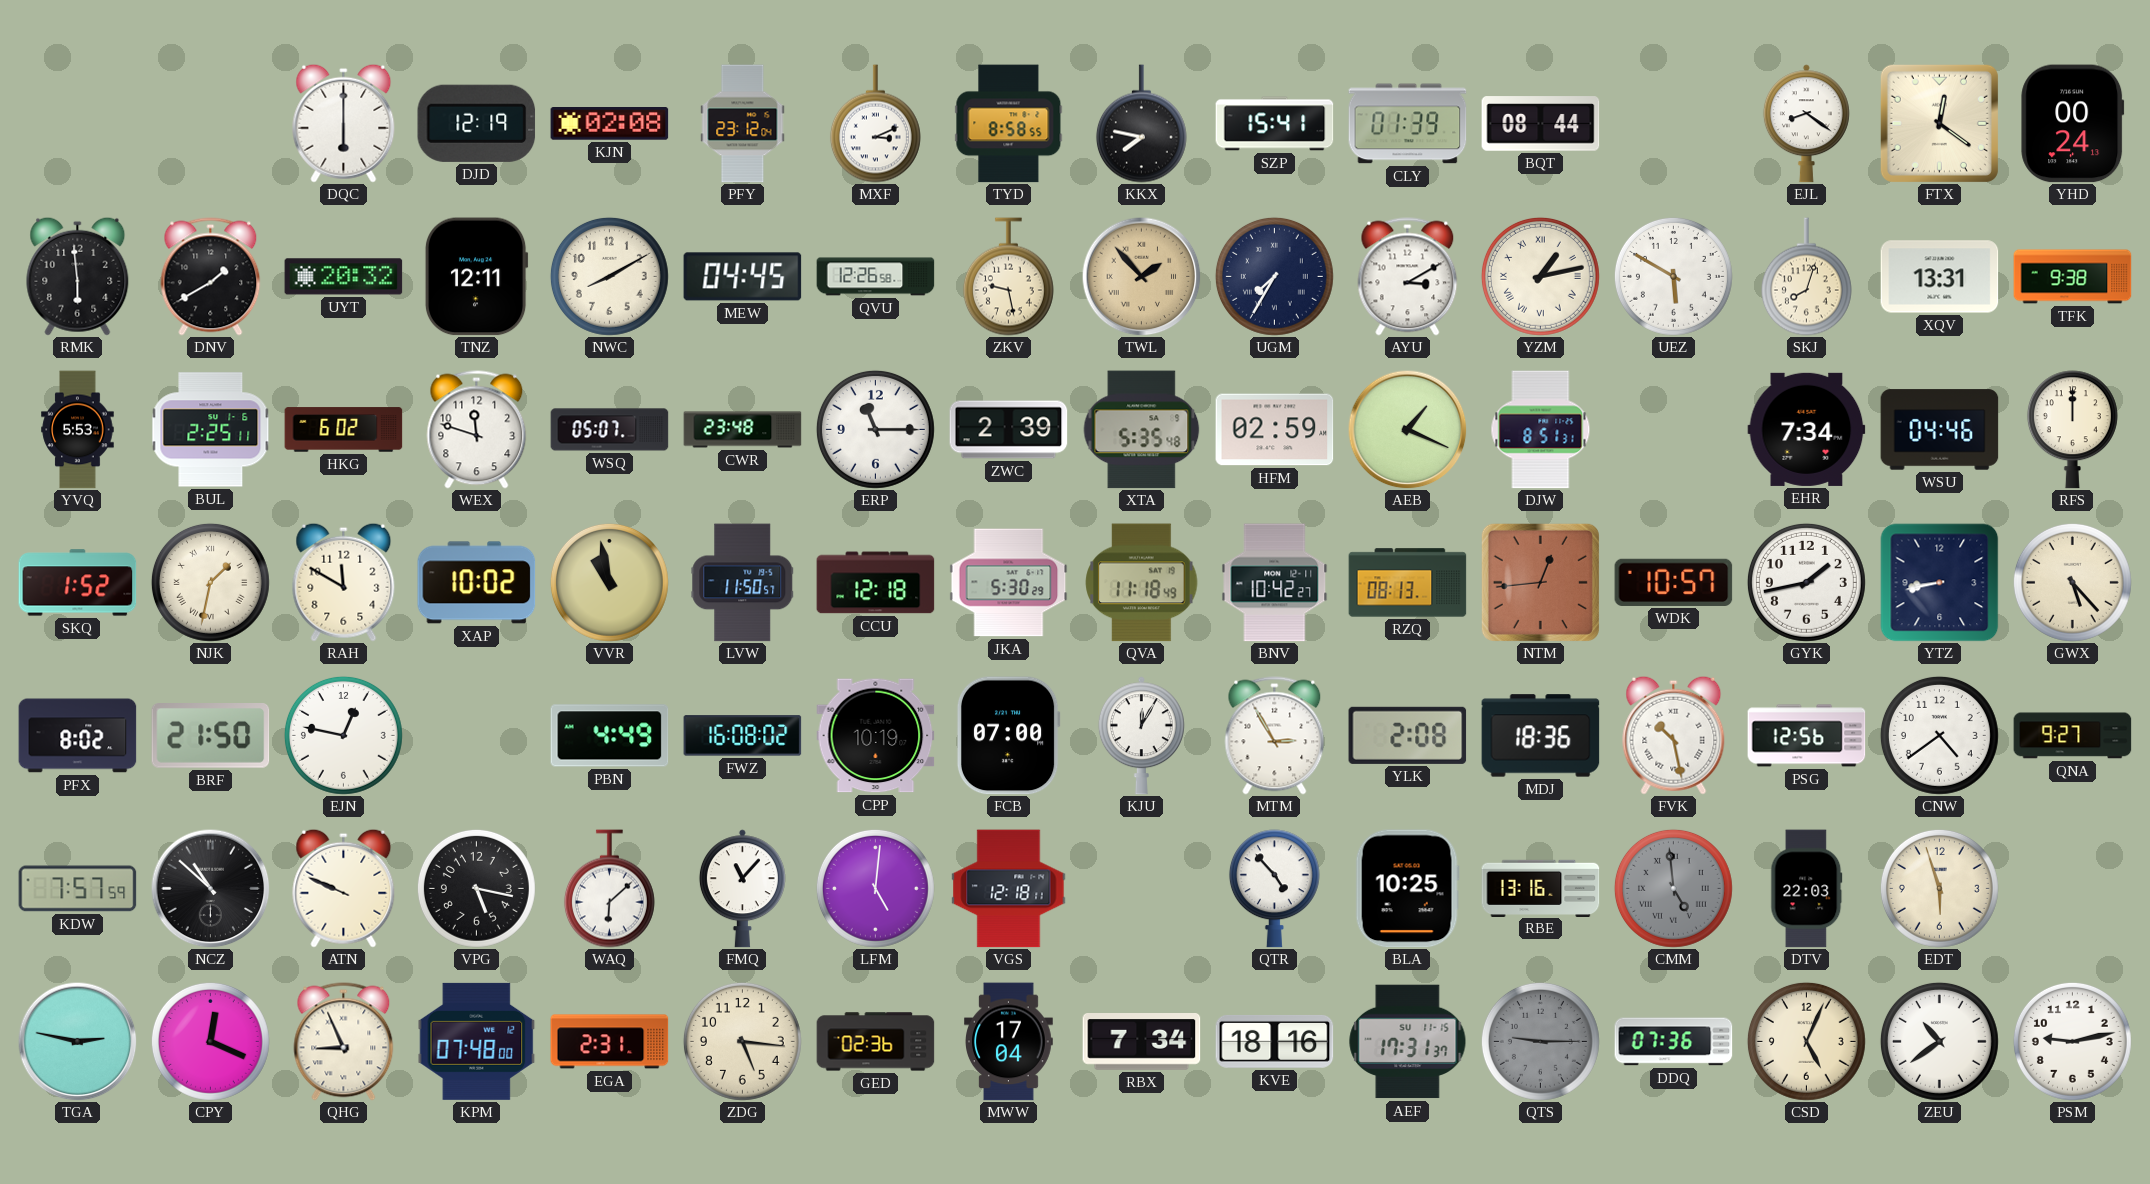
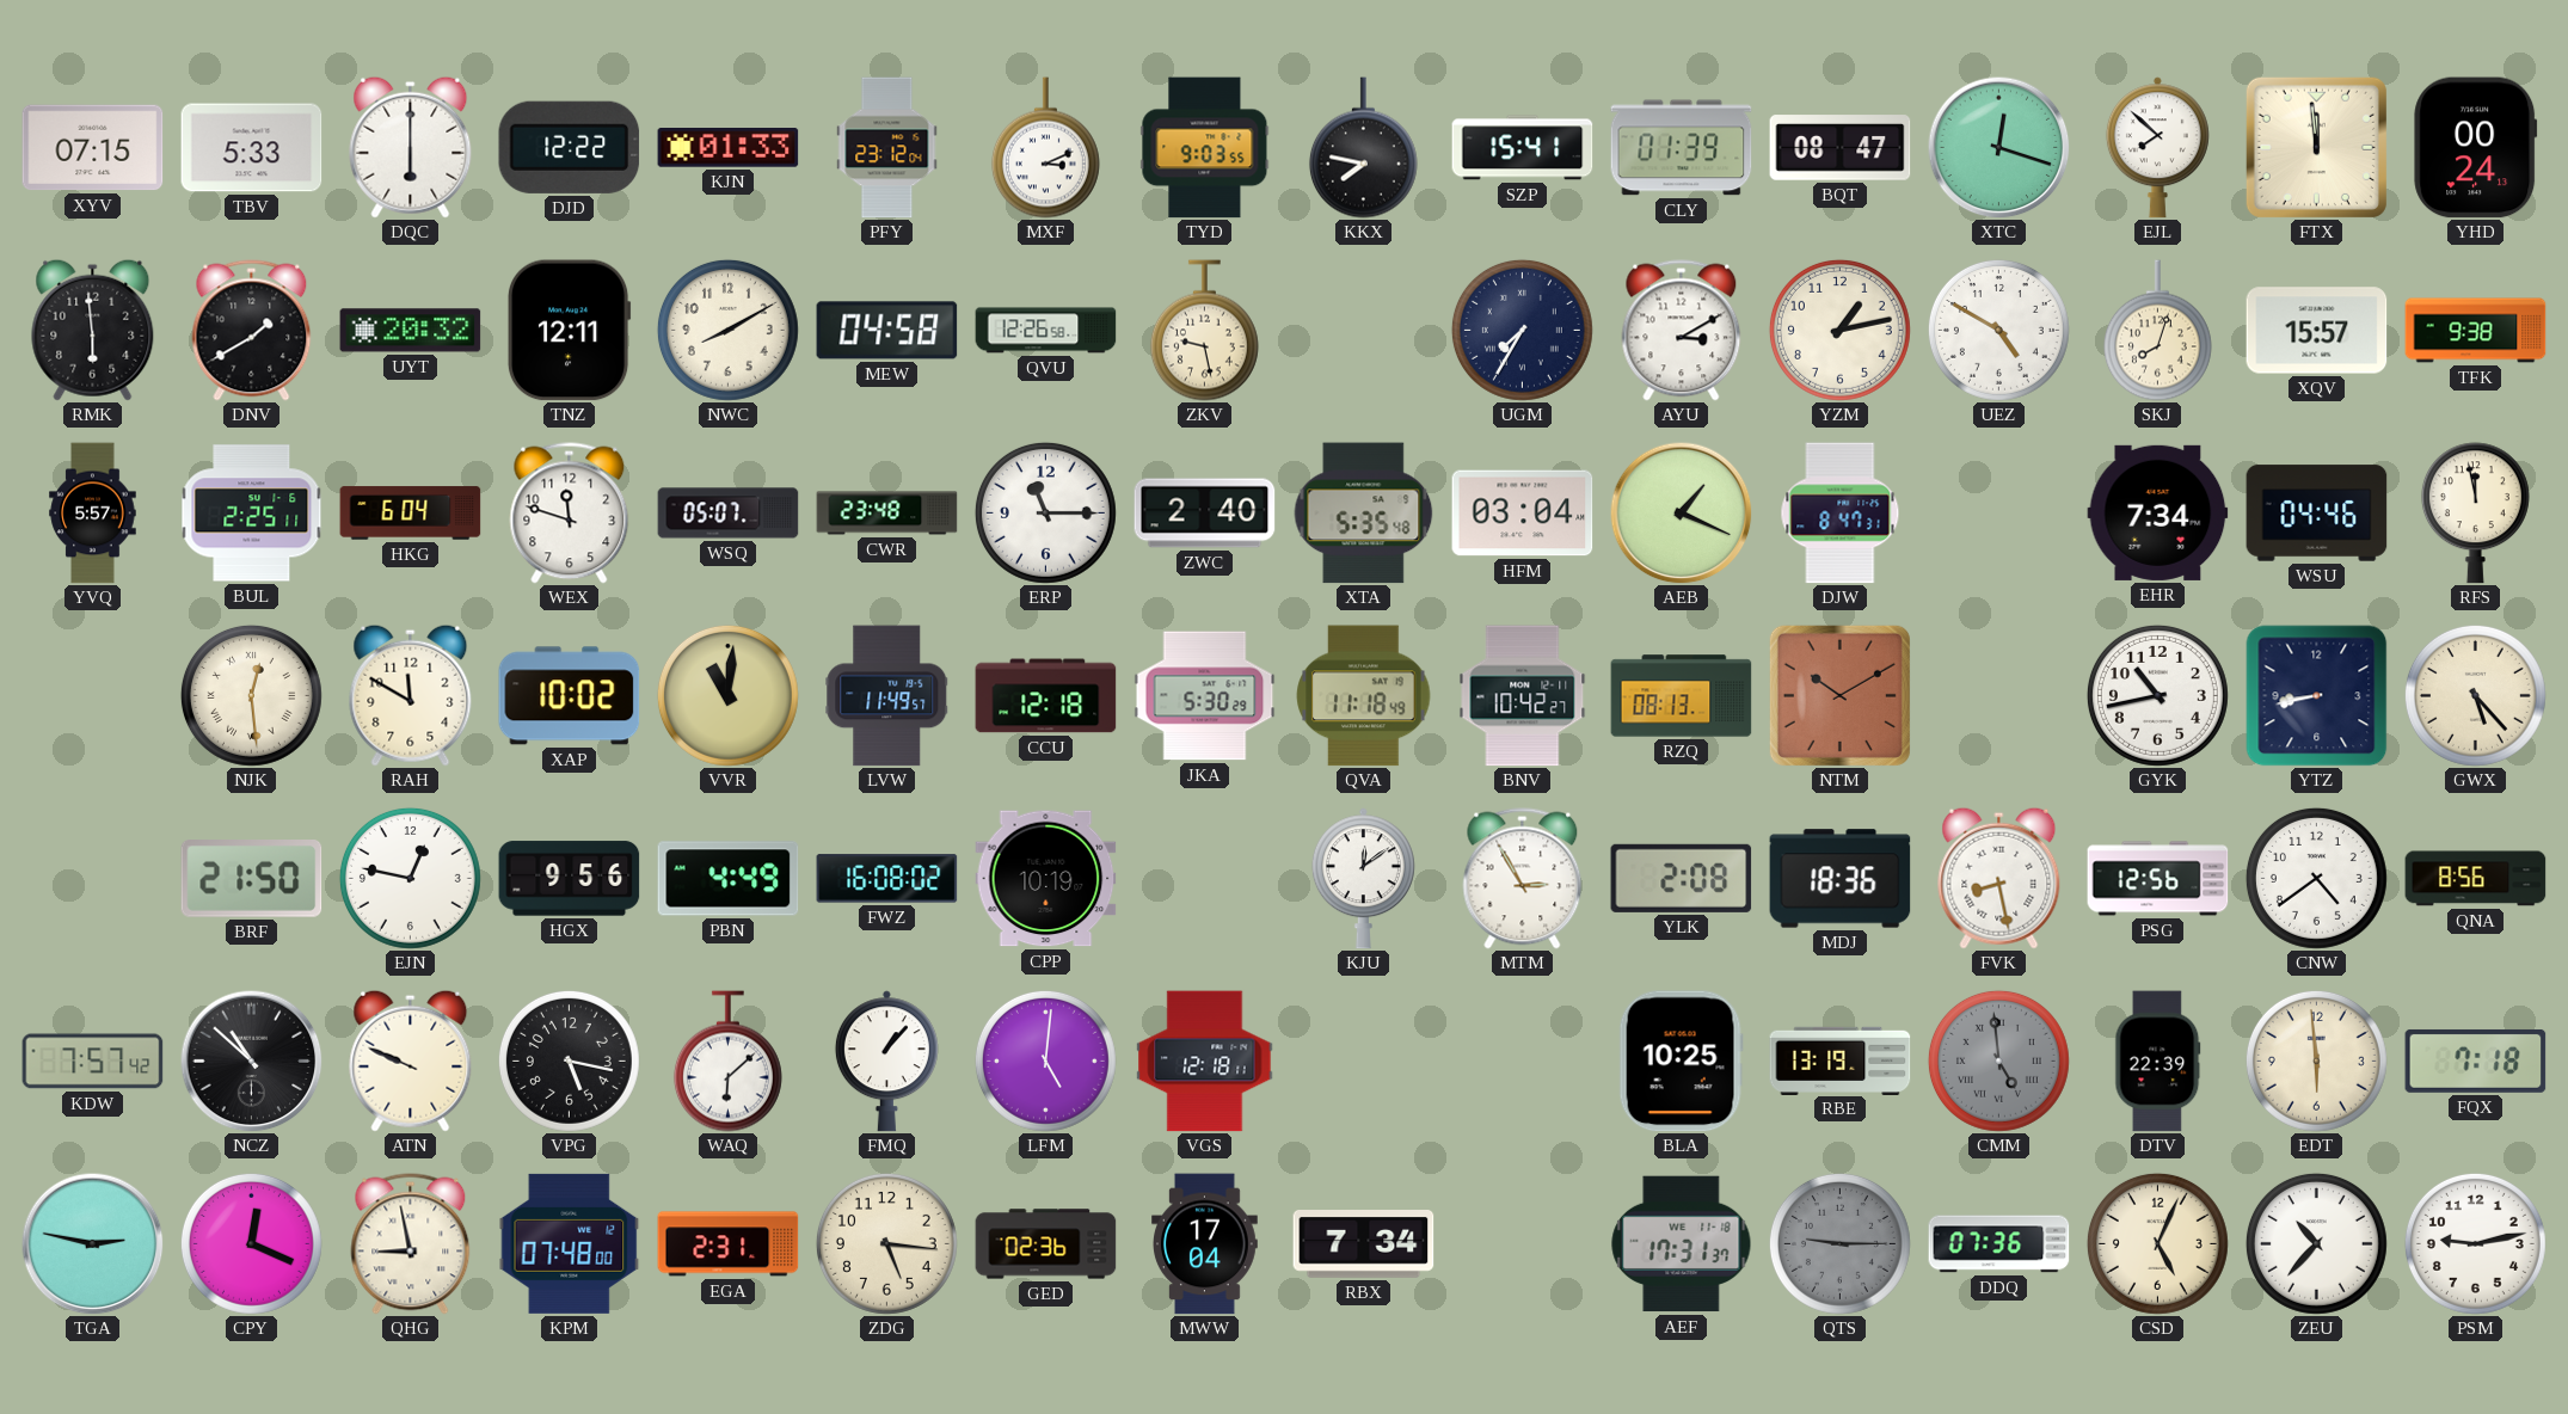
XYV: none -> 07:15
TBV: none -> 5:33
DJD: 12:19 -> 12:22
KJN: 02:08 -> 01:33
TYD: 8:58 -> 9:03
BQT: 08:44 -> 08:47
XTC: none -> 12:18
EJL: 8:21 -> 7:52
FTX: 12:21 -> 11:59
MEW: 04:45 -> 04:58
TWL: 1:53 -> none
YZM numerals: Roman -> Arabic
UEZ: 5:50 -> 4:50
XQV: 13:31 -> 15:57
YVQ: 5:53 -> 5:57
HKG: 6:02 -> 6:04
ZWC: 2:39 -> 2:40
HFM: 02:59 -> 03:04
DJW: 8:51 -> 8:47
RFS: 12:00 -> 11:58
SKQ: 1:52 -> none
NJK: 1:32 -> 12:29
VVR: 10:58 -> 11:01
LVW: 11:50 -> 11:49
NTM: 12:44 -> 10:10
WDK: 10:57 -> none
GYK: 1:43 -> 10:43
PFX: 8:02 -> none
HGX: none -> 9:56
FCB: 07:00 -> none
KJU: 12:05 -> 12:09
FVK: 10:28 -> 8:28
QNA: 9:27 -> 8:56
KDW: 7:57:59 -> 7:57:42
FMQ: 11:07 -> 1:07
QTR: 4:53 -> none
RBE: 13:16 -> 13:19
DTV: 22:03 -> 22:39
EDT: 5:57 -> 5:59
FQX: none -> 7:18
QHG: 8:56 -> 8:58
KVE: 18:16 -> none
AEF date: SU 11-15 -> WE 11-18
ZEU: 10:39 -> 10:37
